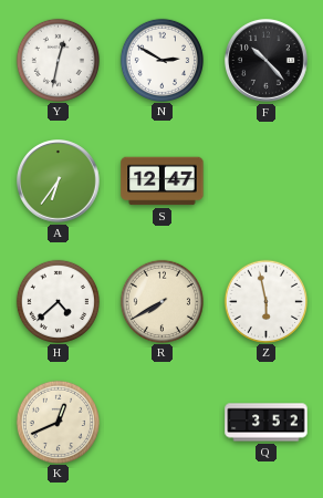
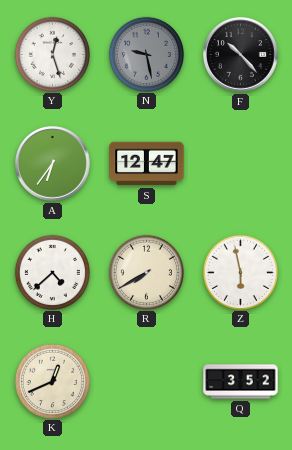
Y: 12:32 -> 12:27
N: 2:50 -> 9:28
N dial: white -> grey
